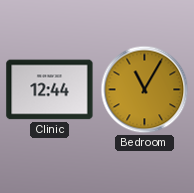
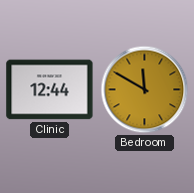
Bedroom: 11:05 -> 11:50
